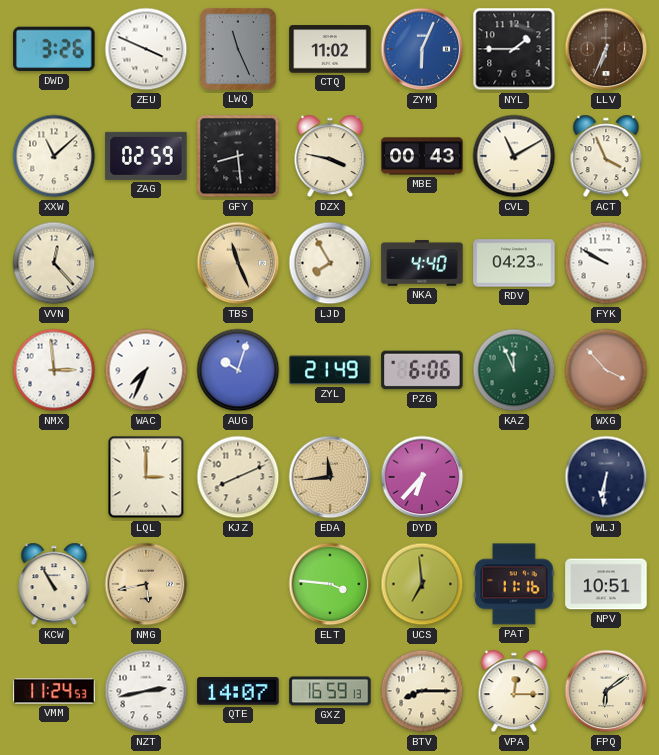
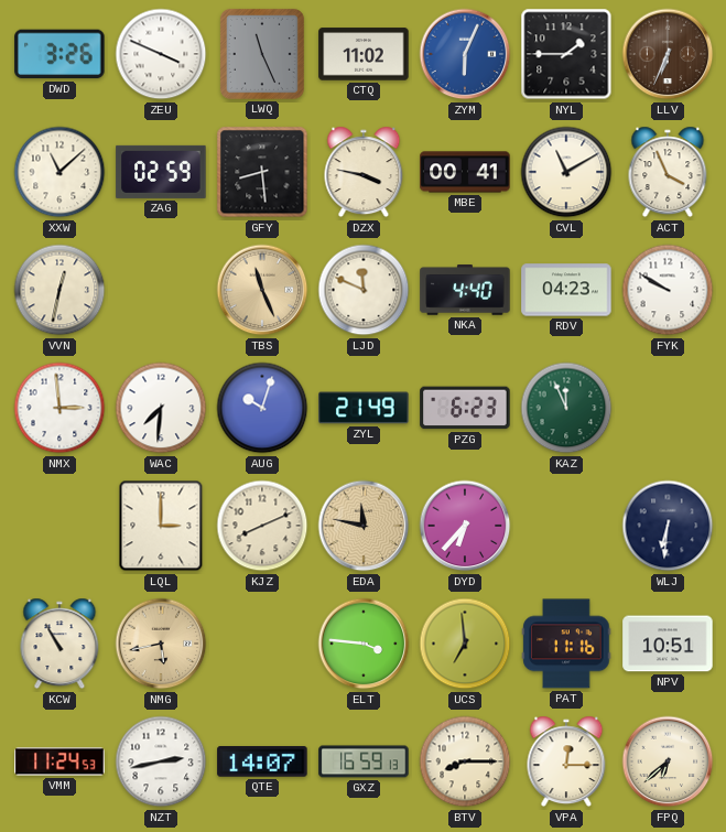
MBE: 00:43 -> 00:41
VVN: 12:23 -> 12:32
LJD: 7:55 -> 11:49
WAC: 7:34 -> 7:31
PZG: 6:06 -> 6:23
WXG: 3:53 -> none
EDA: 11:44 -> 11:47
FPQ: 6:09 -> 6:38
